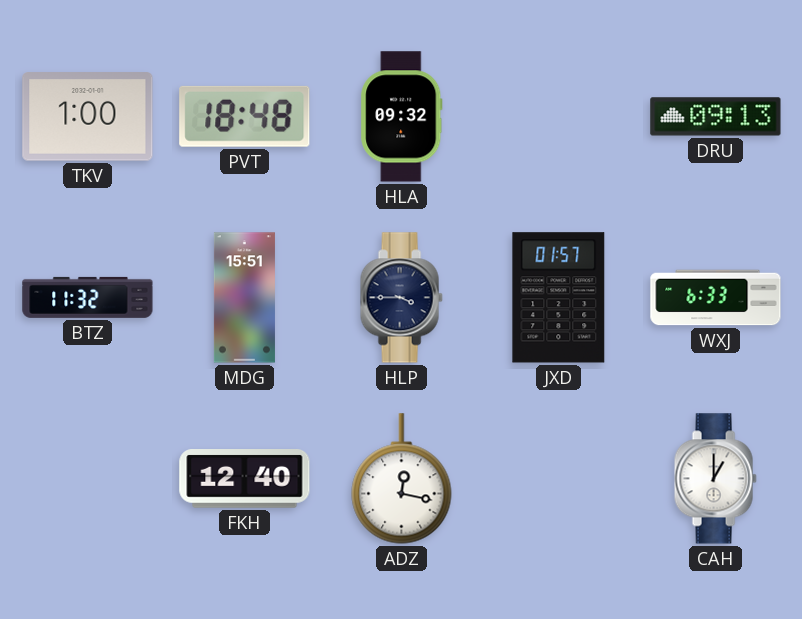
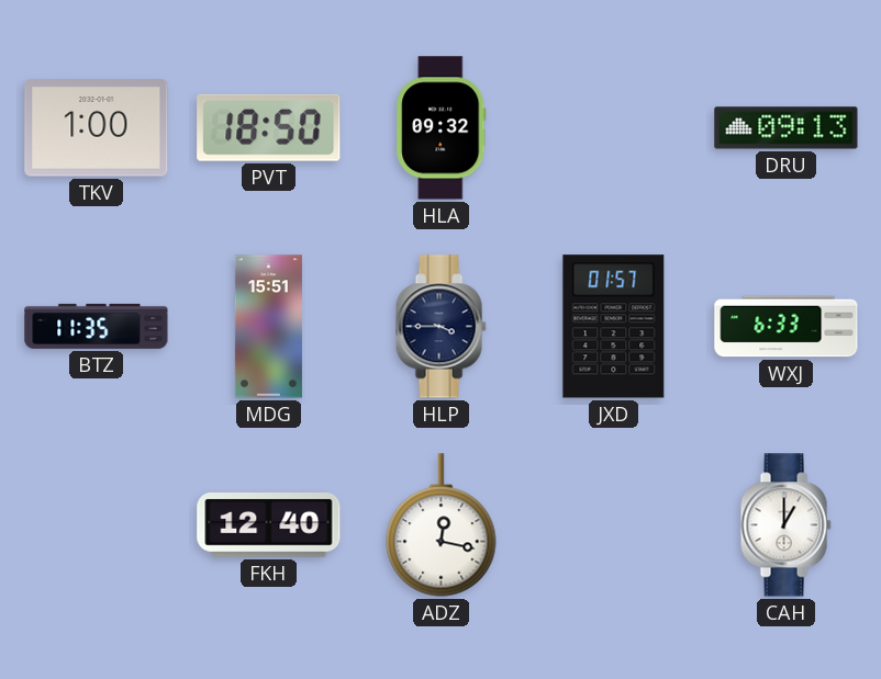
PVT: 18:48 -> 18:50
BTZ: 11:32 -> 11:35
